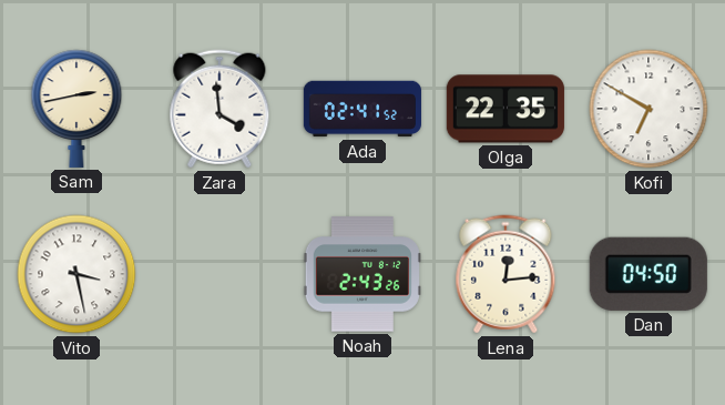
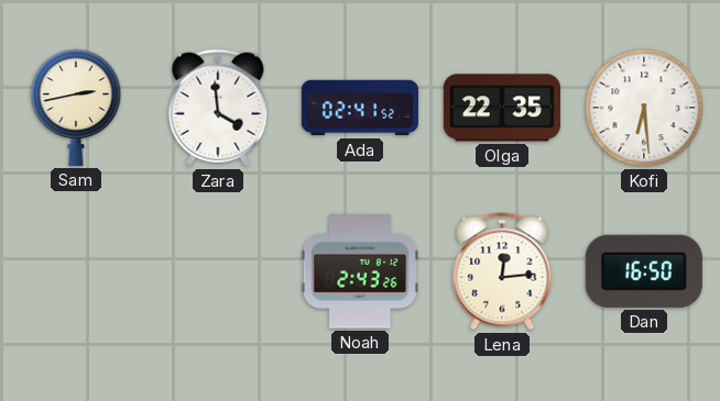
Kofi: 6:50 -> 6:29
Vito: 3:28 -> none
Dan: 04:50 -> 16:50
